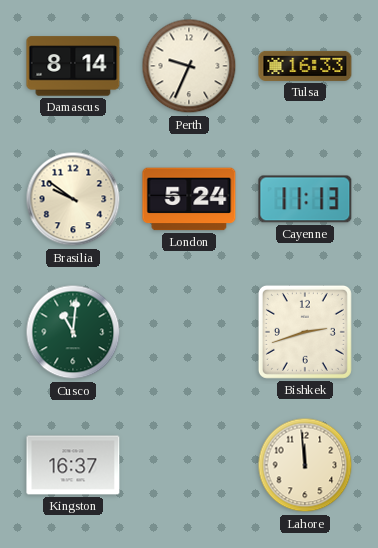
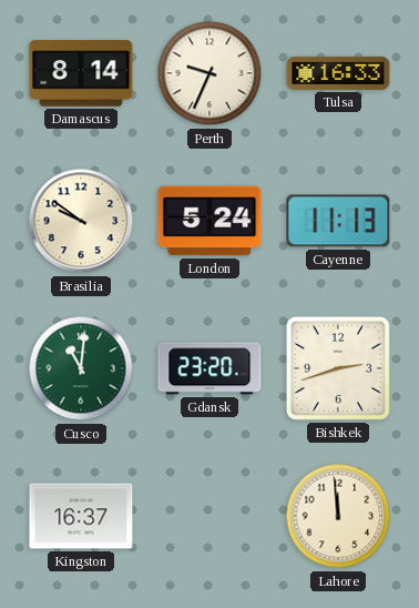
Gdansk: none -> 23:20
